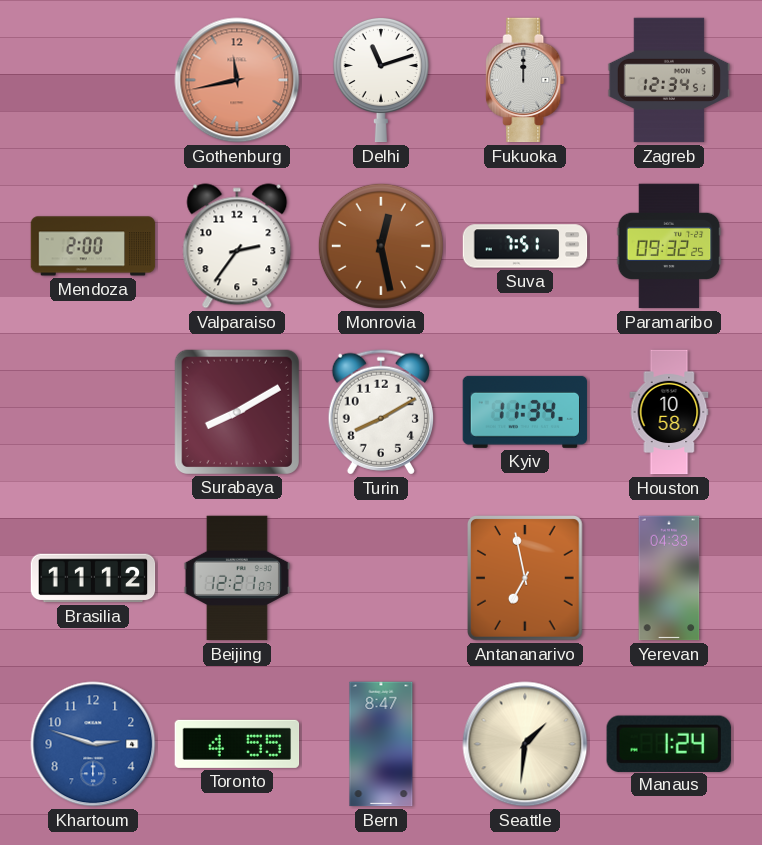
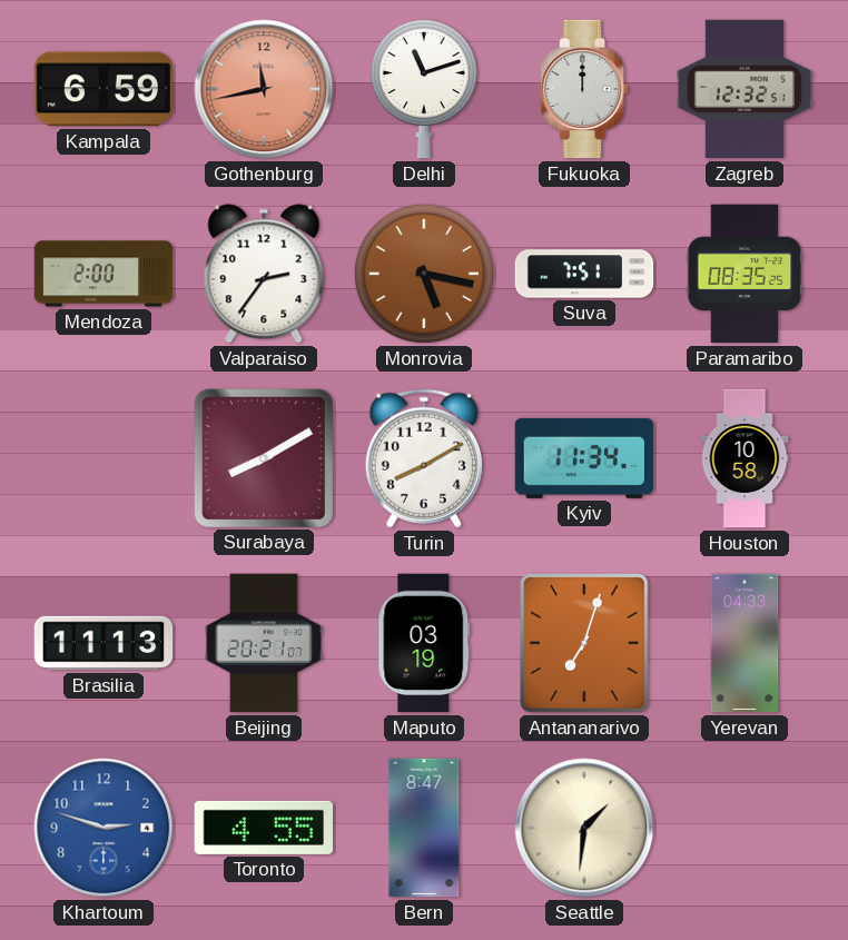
Kampala: none -> 6:59
Zagreb: 12:34 -> 12:32
Monrovia: 12:28 -> 5:17
Paramaribo: 09:32 -> 08:35
Brasilia: 11:12 -> 11:13
Beijing: 12:21 -> 20:21
Maputo: none -> 03:19
Antananarivo: 6:58 -> 7:03
Manaus: 1:24 -> none
